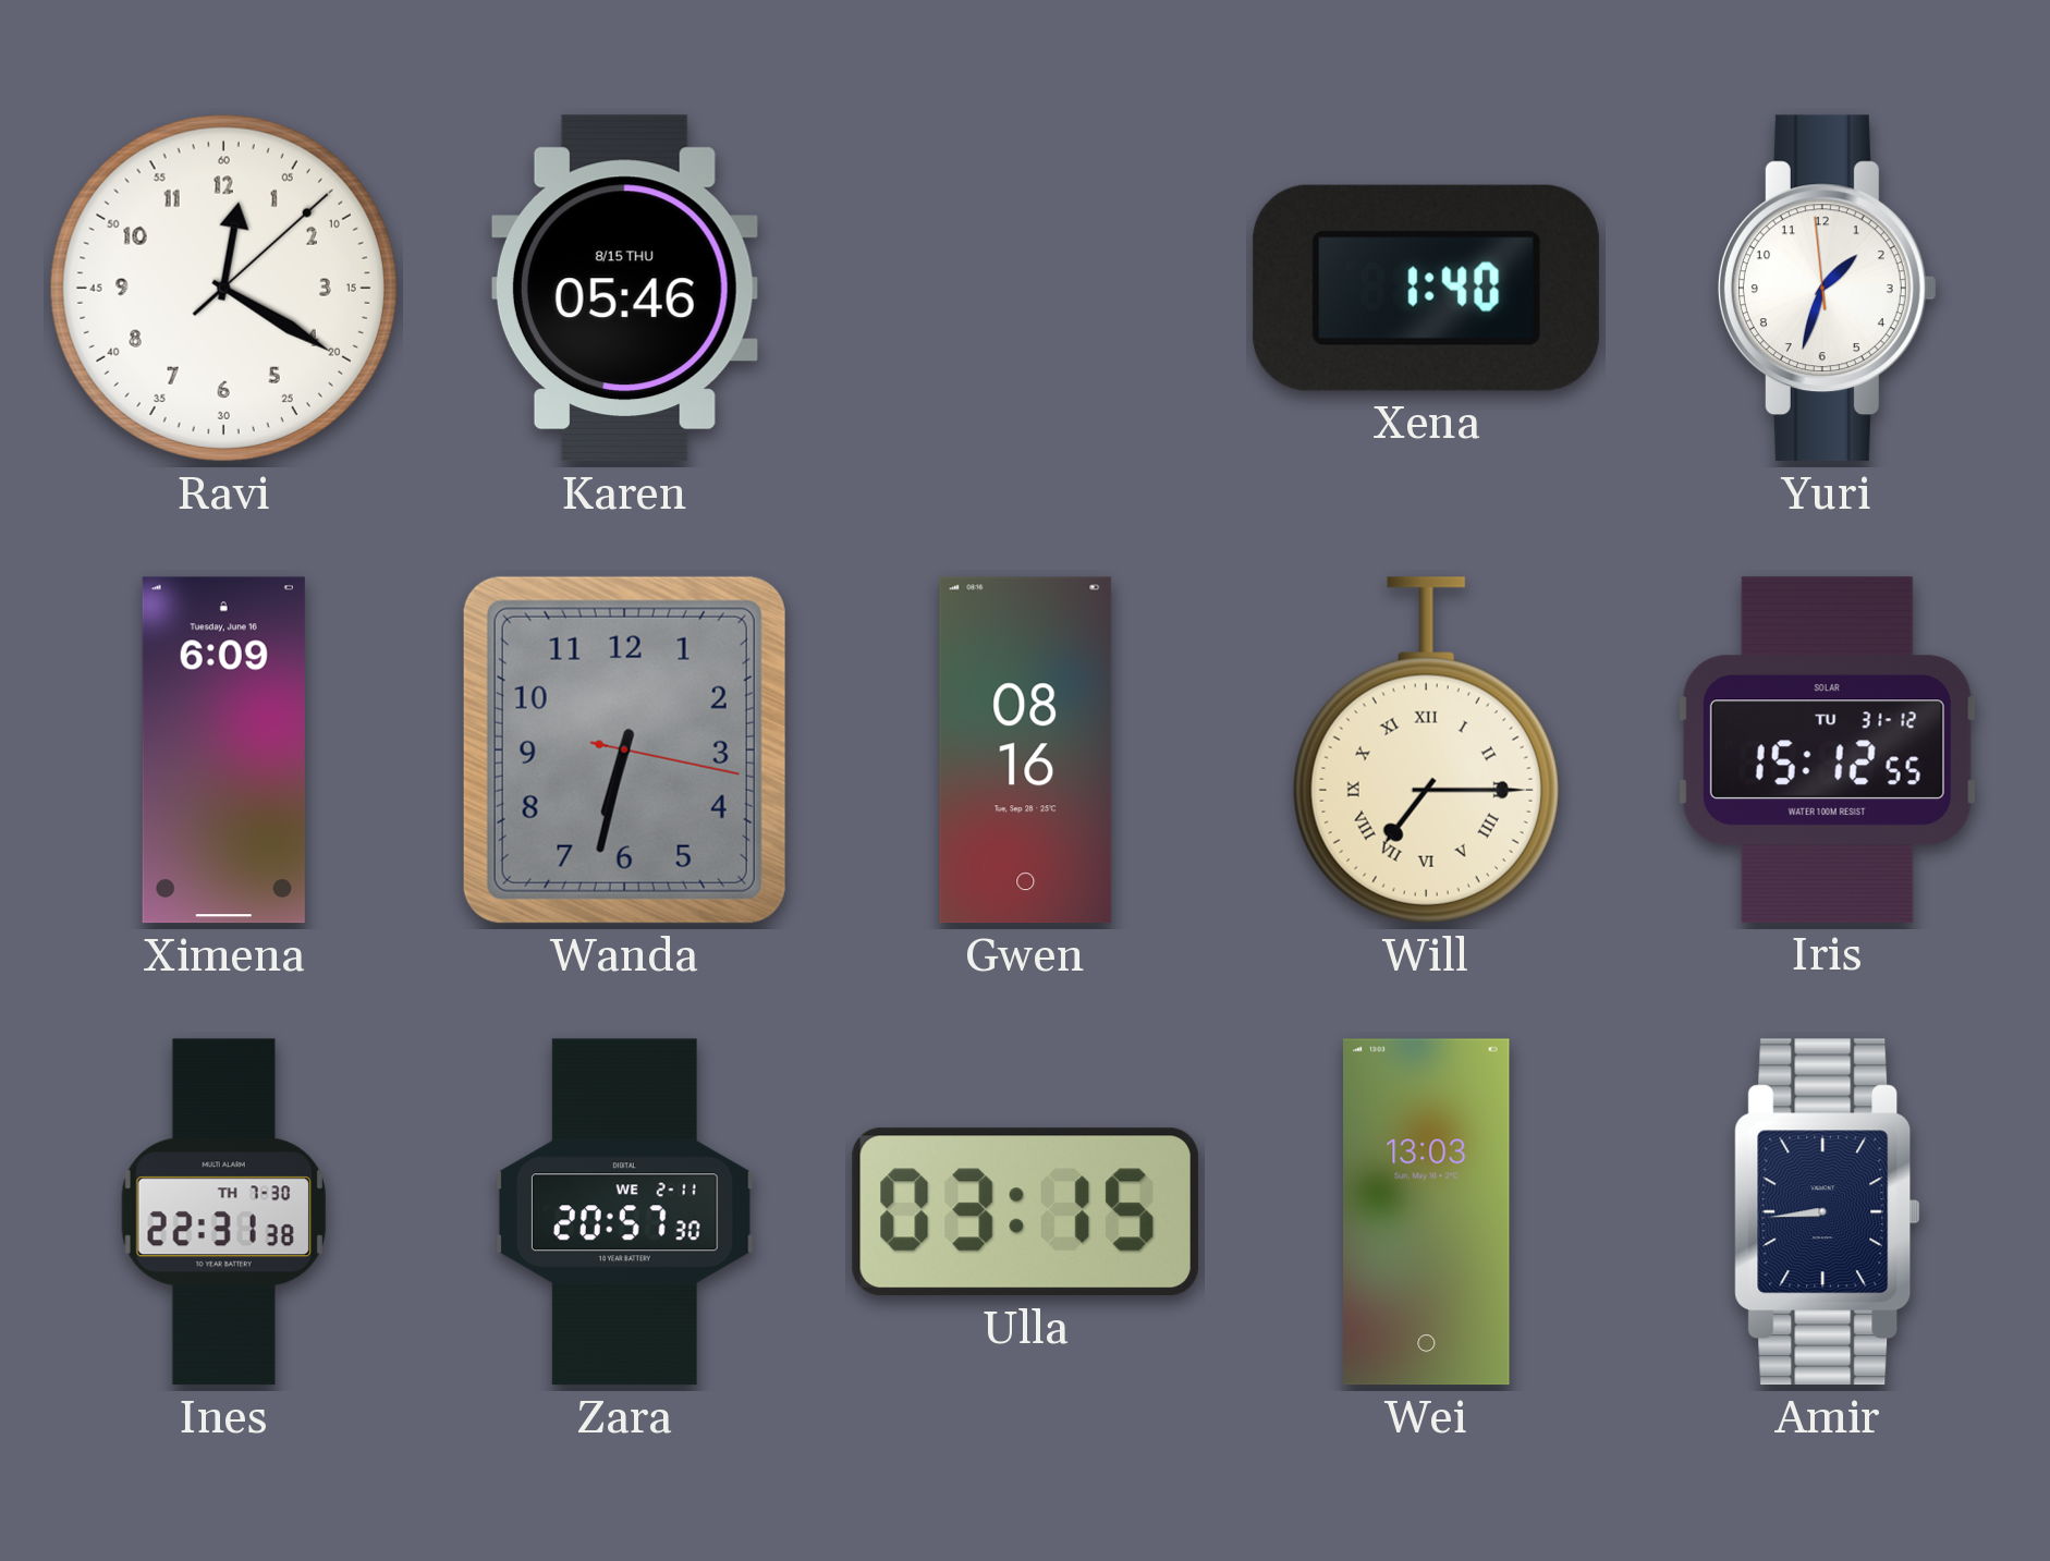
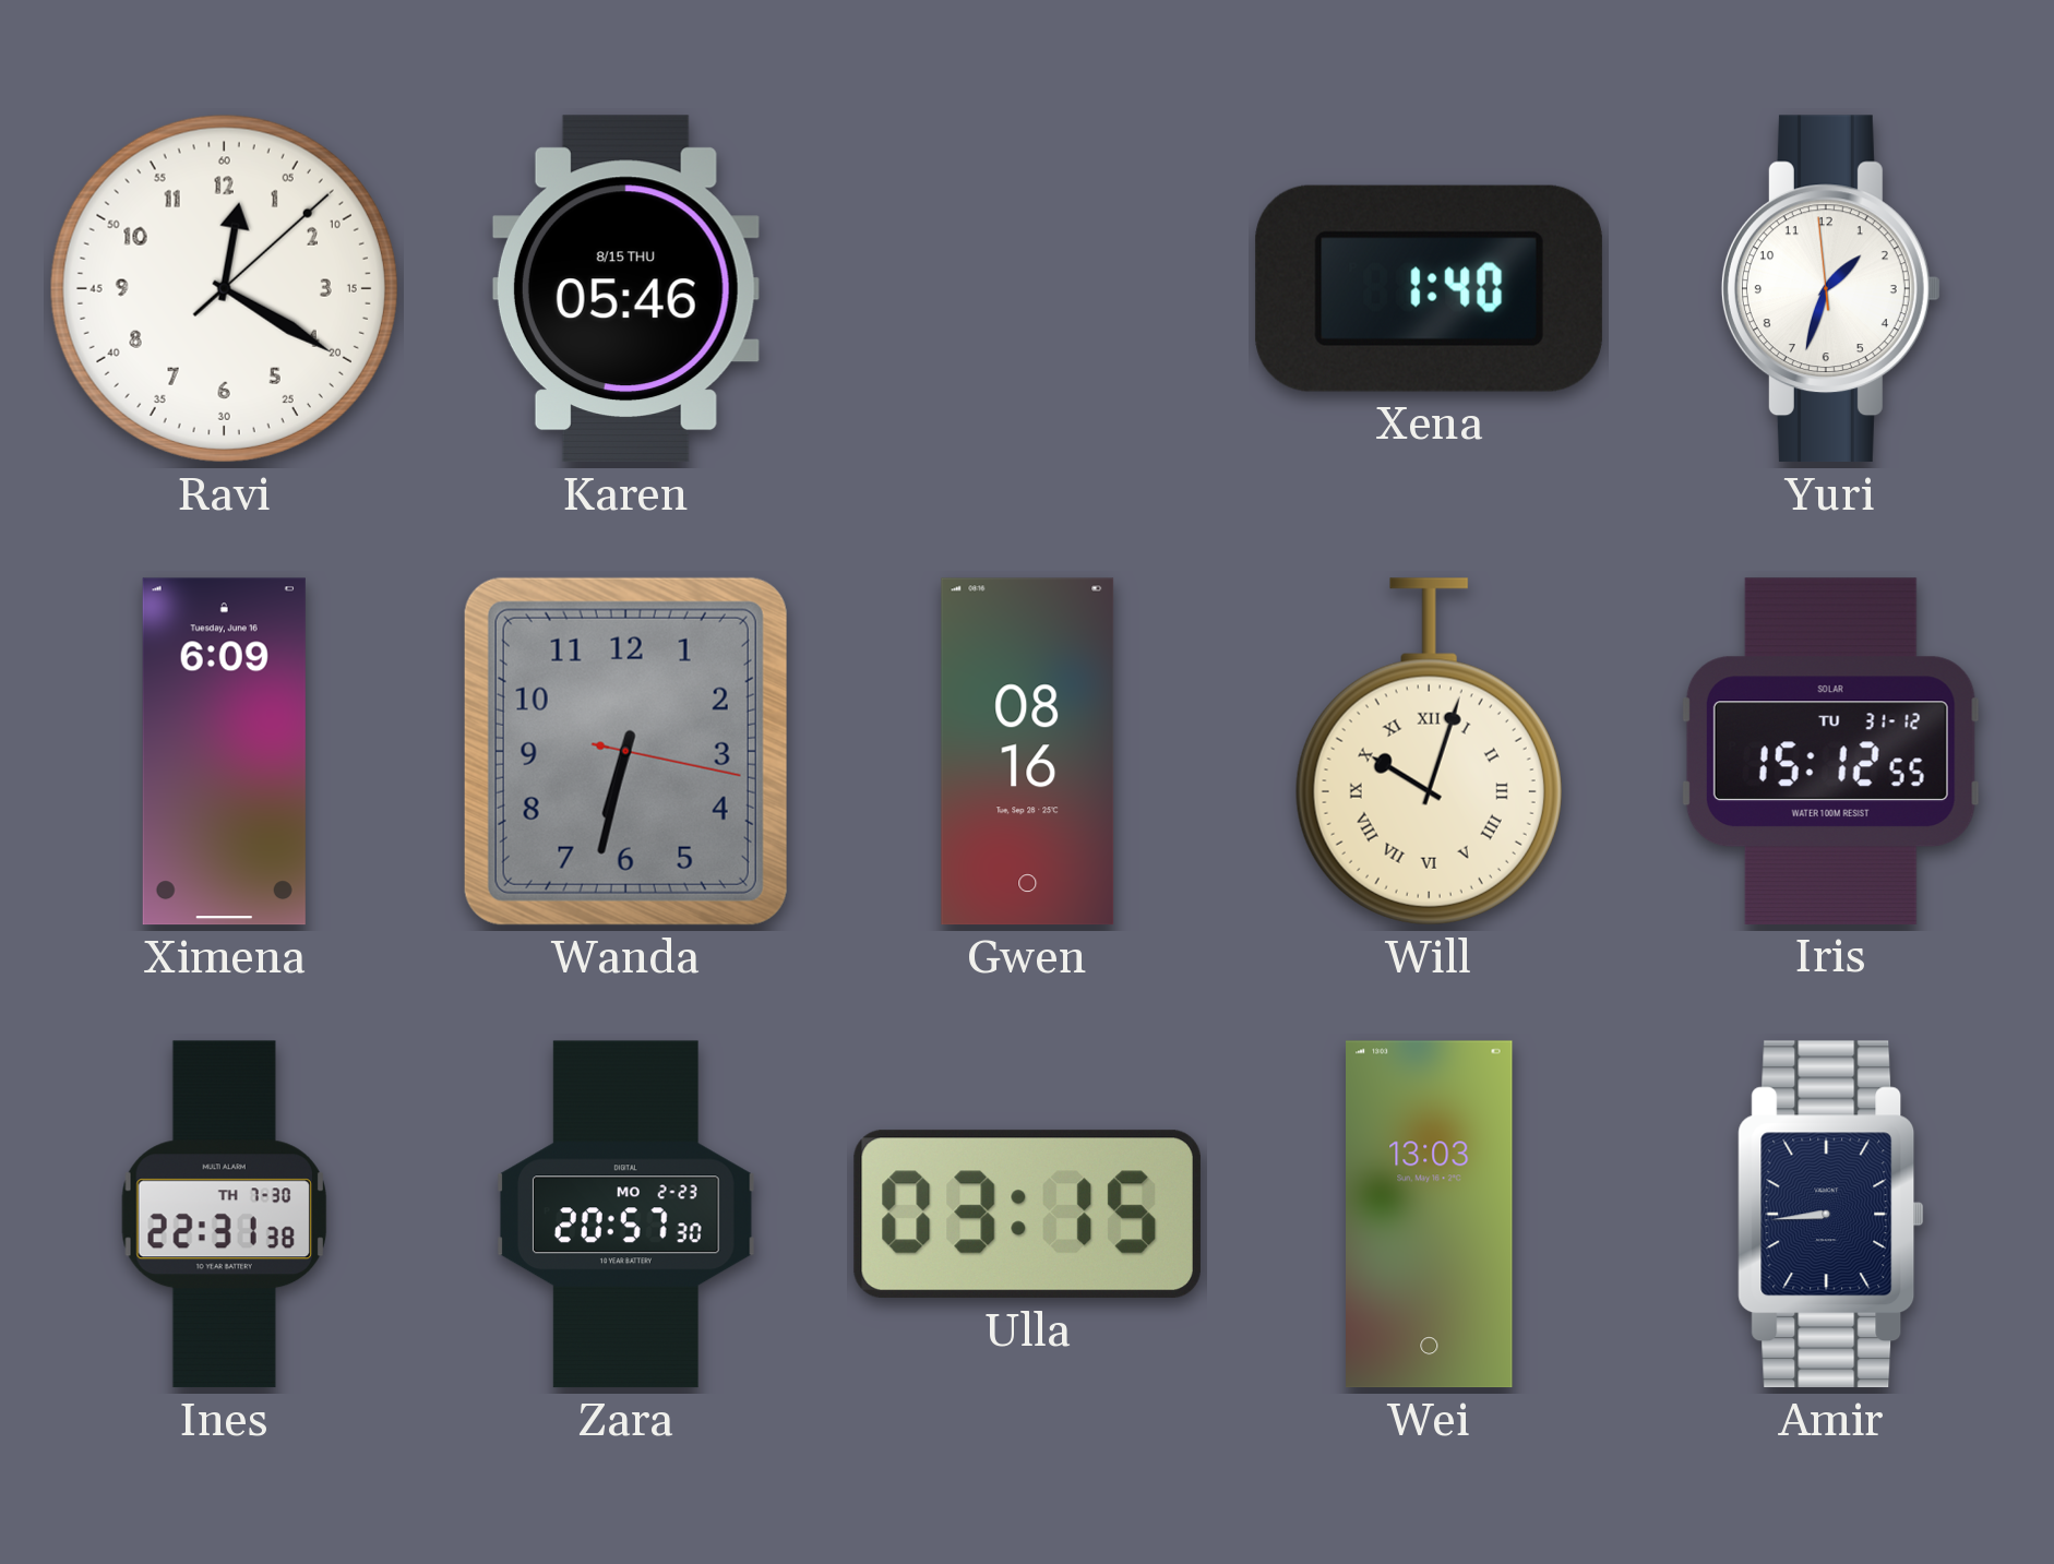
Will: 7:15 -> 10:03
Zara date: WE 2-11 -> MO 2-23
